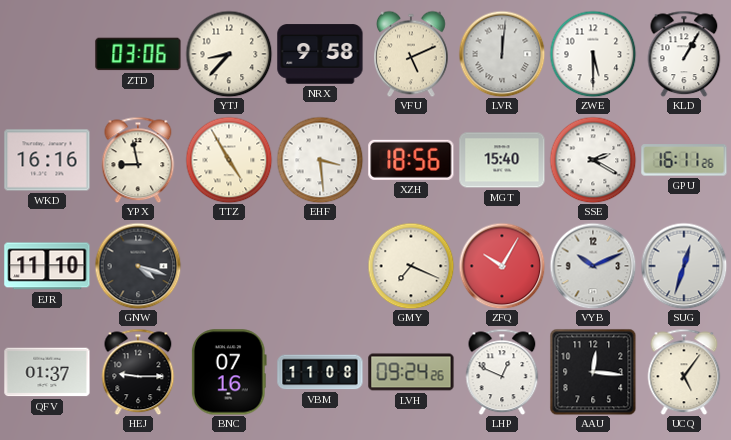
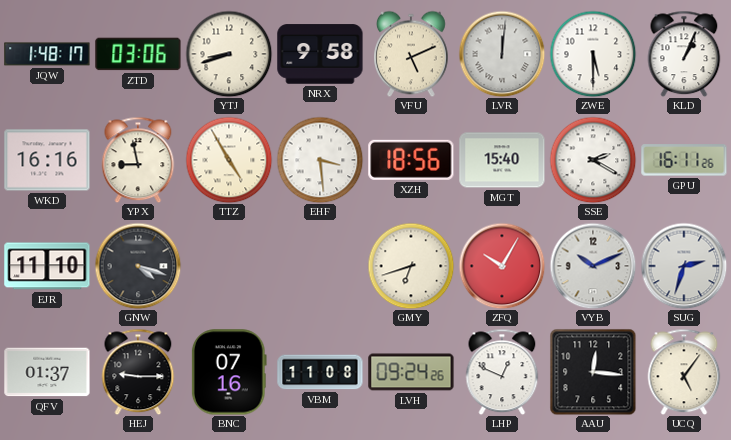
JQW: none -> 1:48
YTJ: 8:37 -> 8:42
KLD: 1:05 -> 1:04
GMY: 7:19 -> 6:42
SUG: 12:33 -> 2:33
